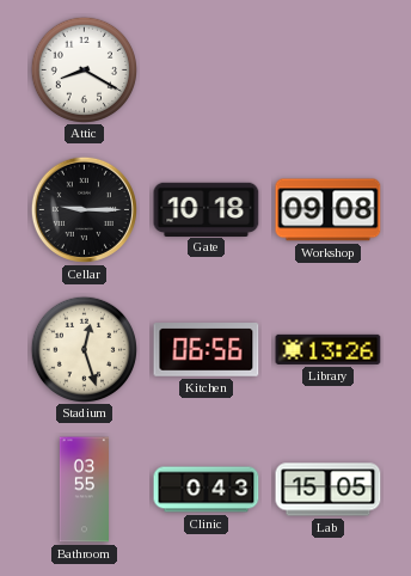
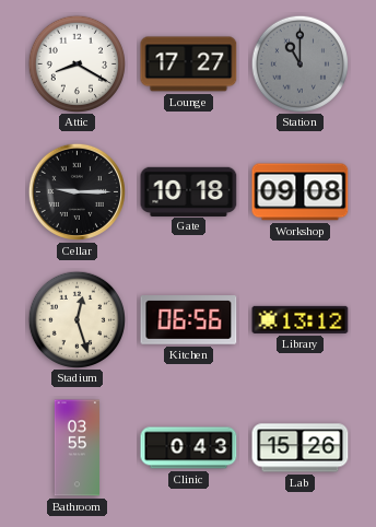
Lounge: none -> 17:27
Station: none -> 11:00
Library: 13:26 -> 13:12
Lab: 15:05 -> 15:26
